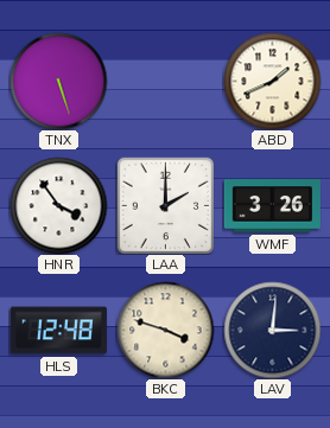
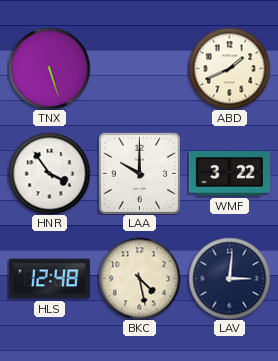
LAA: 2:00 -> 10:00
WMF: 3:26 -> 3:22
BKC: 3:48 -> 4:28
